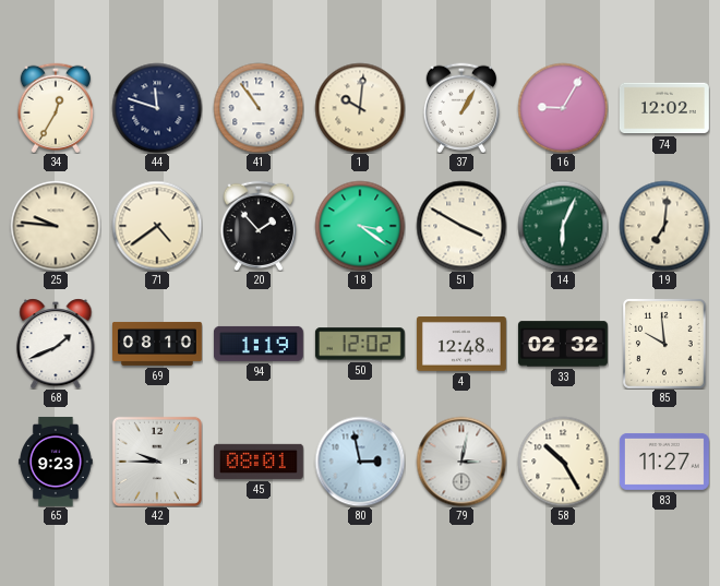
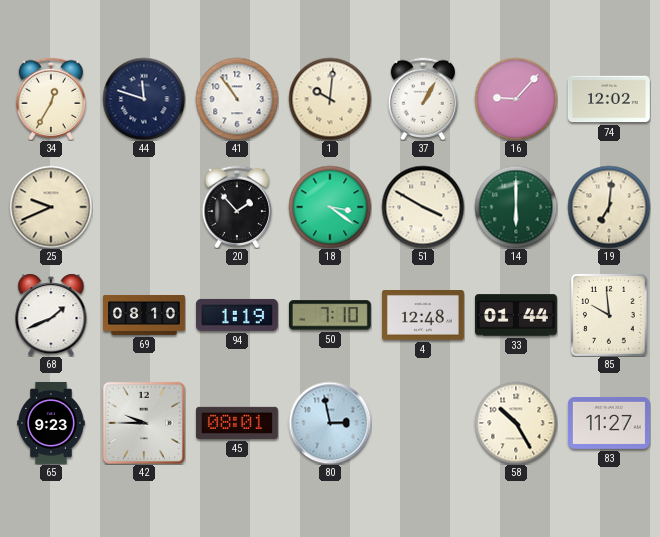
16: 9:05 -> 9:07
25: 9:46 -> 9:41
71: 4:39 -> none
14: 6:04 -> 6:00
50: 12:02 -> 7:10
33: 02:32 -> 01:44
79: 3:02 -> none
